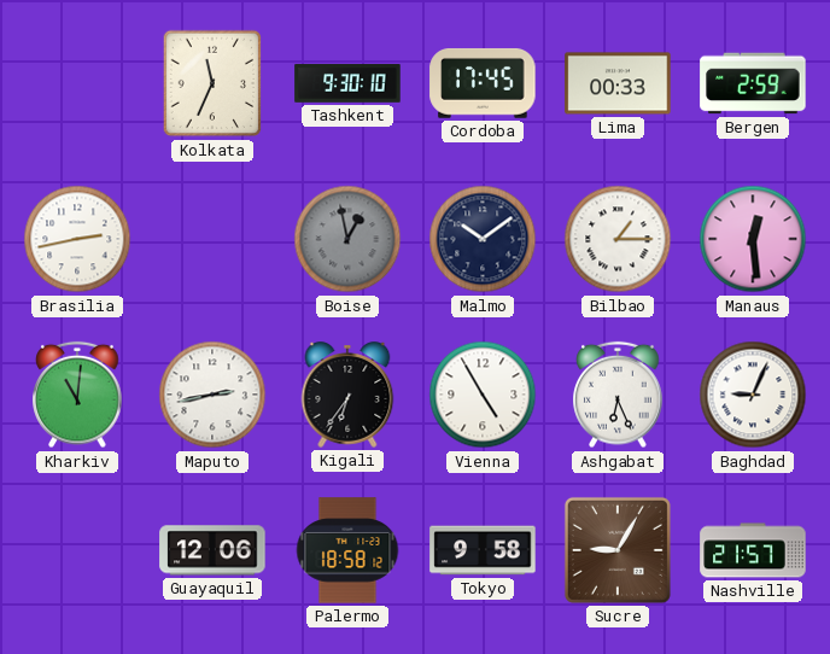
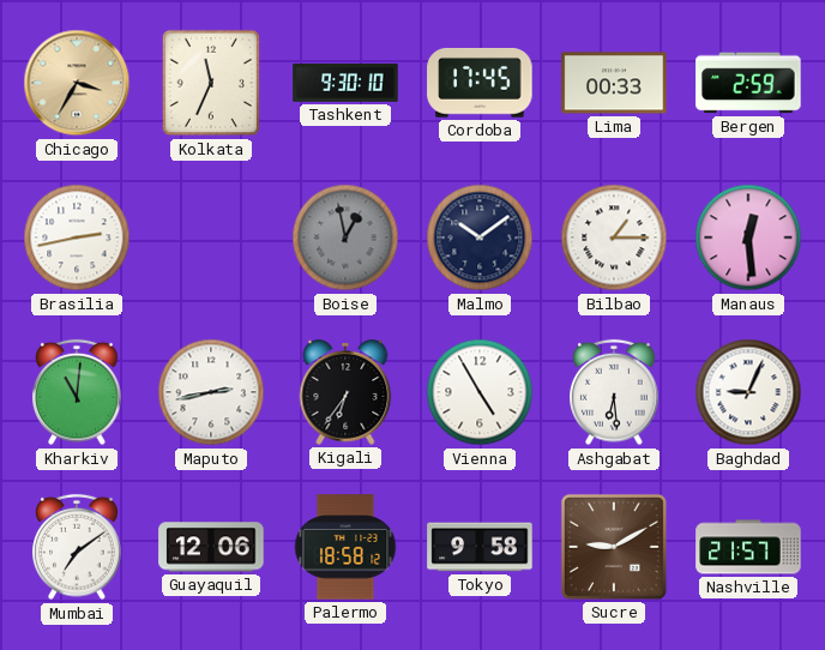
Chicago: none -> 3:35
Ashgabat: 6:26 -> 6:29
Mumbai: none -> 7:09
Sucre: 9:05 -> 9:10
